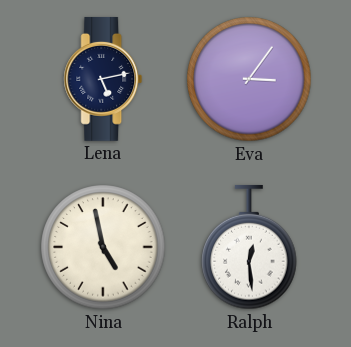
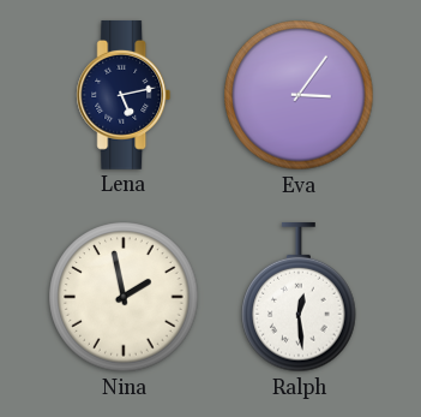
Nina: 4:58 -> 1:58
